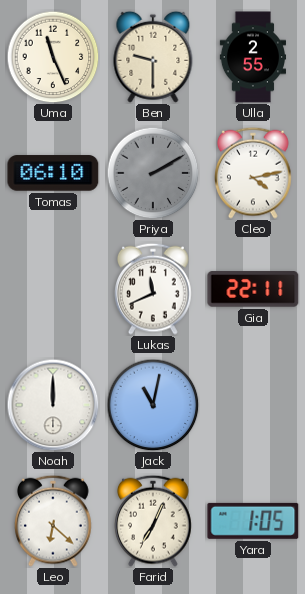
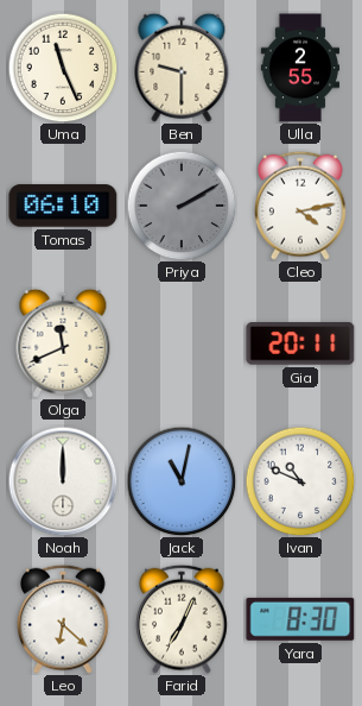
Olga: none -> 11:41
Lukas: 11:41 -> none
Gia: 22:11 -> 20:11
Ivan: none -> 10:49
Yara: 1:05 -> 8:30
